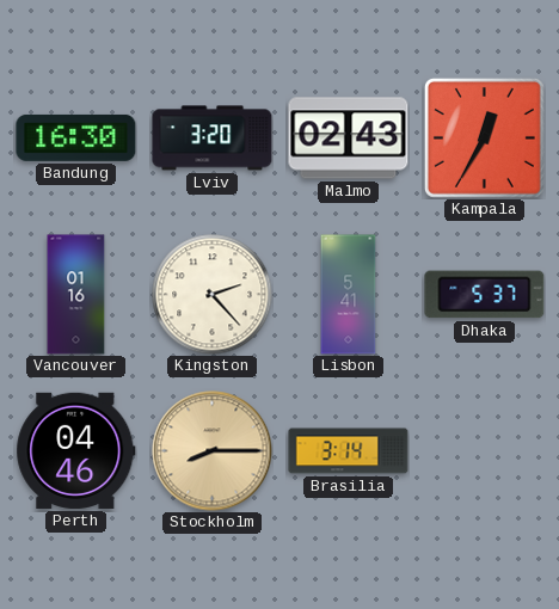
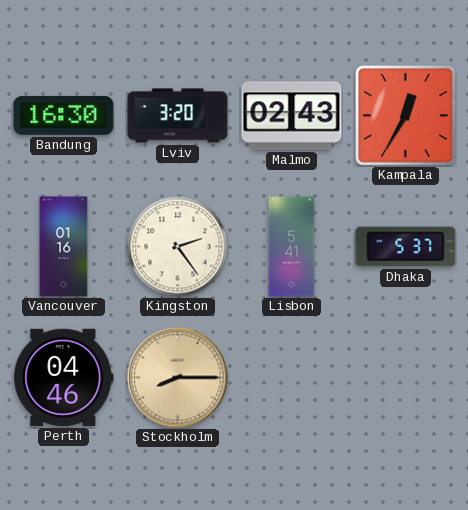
Kingston: 2:23 -> 2:24
Brasilia: 3:14 -> none
